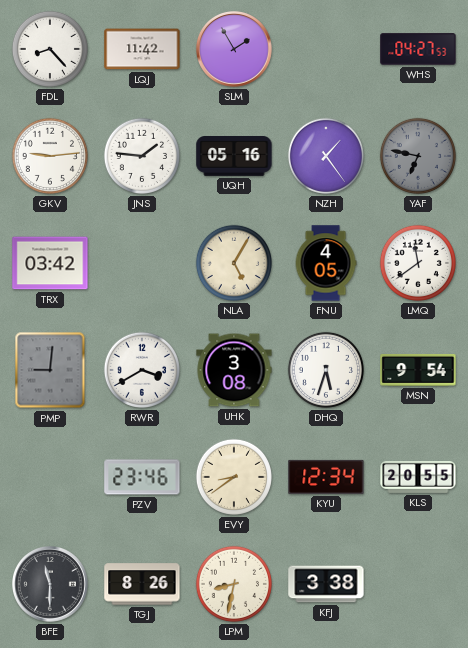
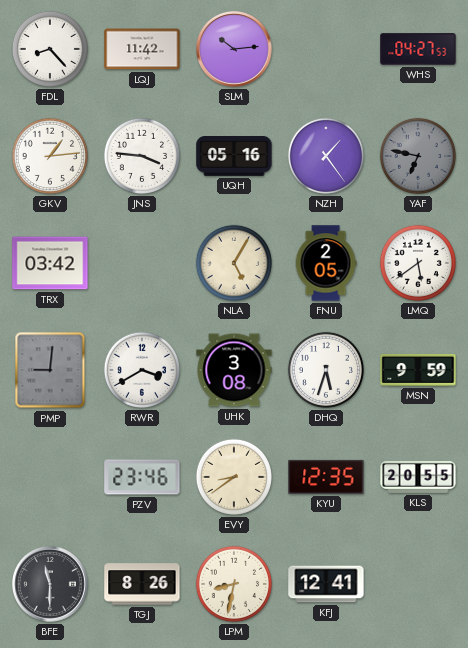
SLM: 1:55 -> 10:14
GKV: 9:14 -> 1:14
JNS: 1:46 -> 3:46
FNU: 4:05 -> 2:05
LMQ: 11:39 -> 5:39
MSN: 9:54 -> 9:59
KYU: 12:34 -> 12:35
KFJ: 3:38 -> 12:41
